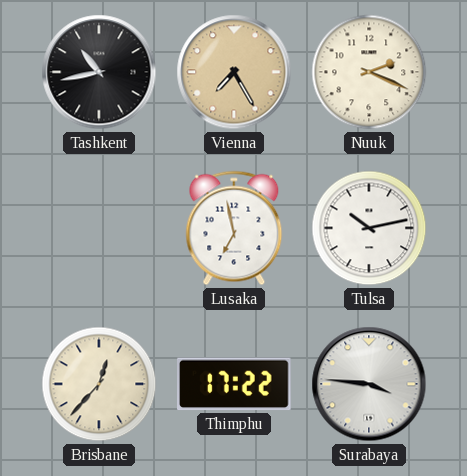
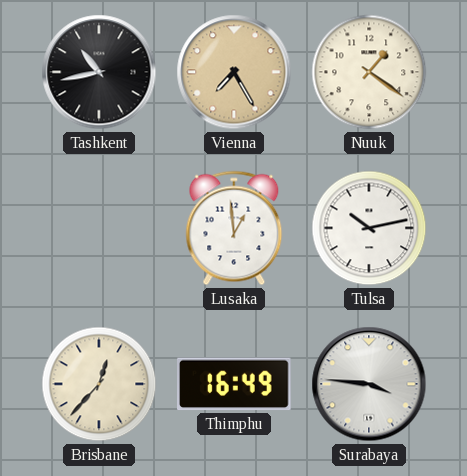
Nuuk: 2:19 -> 1:21
Lusaka: 6:58 -> 12:59
Thimphu: 17:22 -> 16:49
